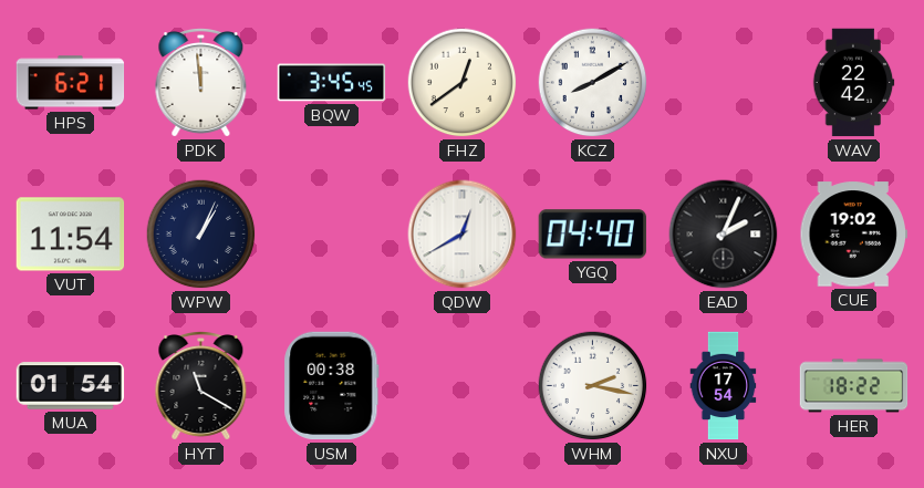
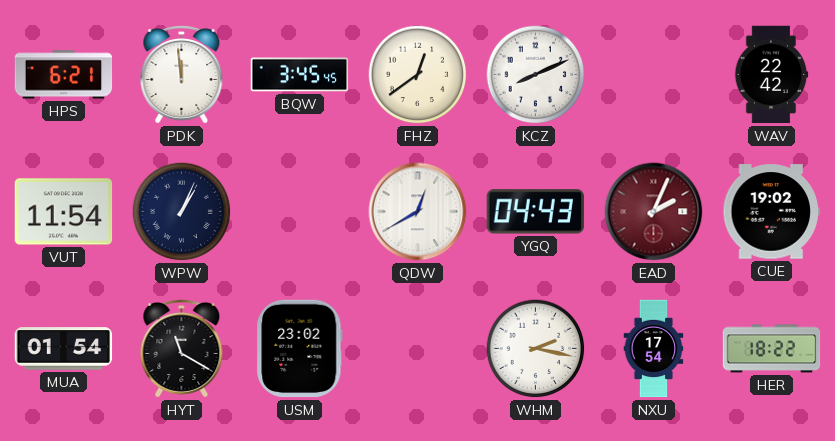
KCZ: 8:10 -> 8:11
YGQ: 04:40 -> 04:43
EAD dial: black -> burgundy
USM: 00:38 -> 23:02
